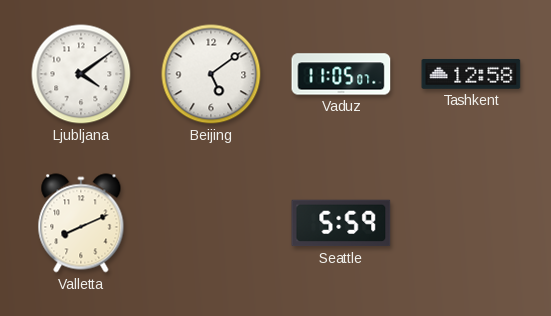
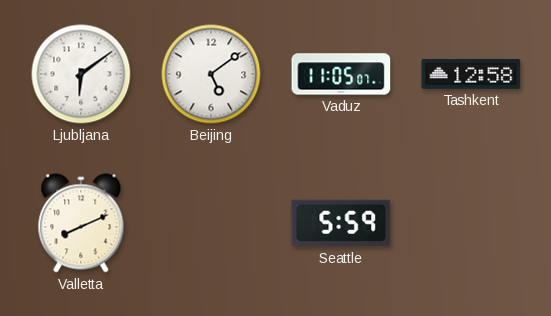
Ljubljana: 4:09 -> 6:09
